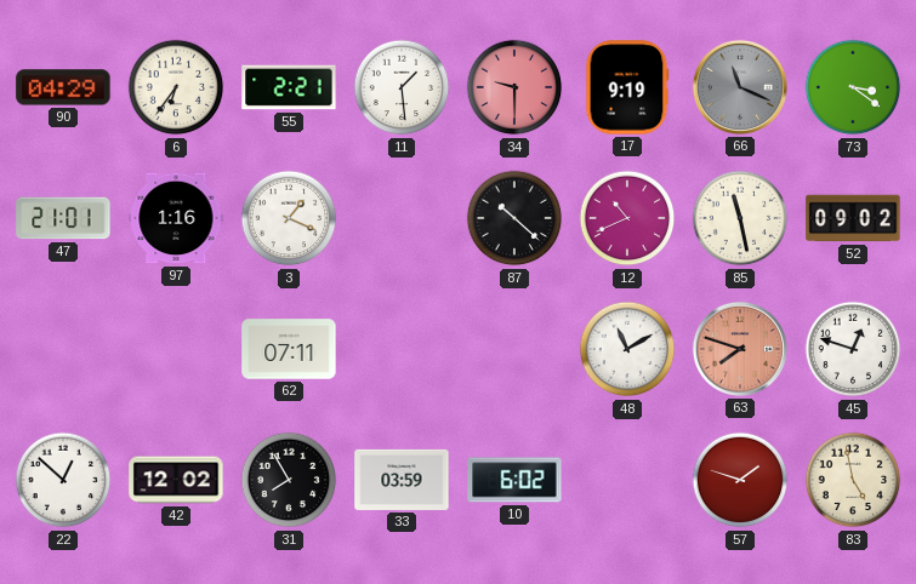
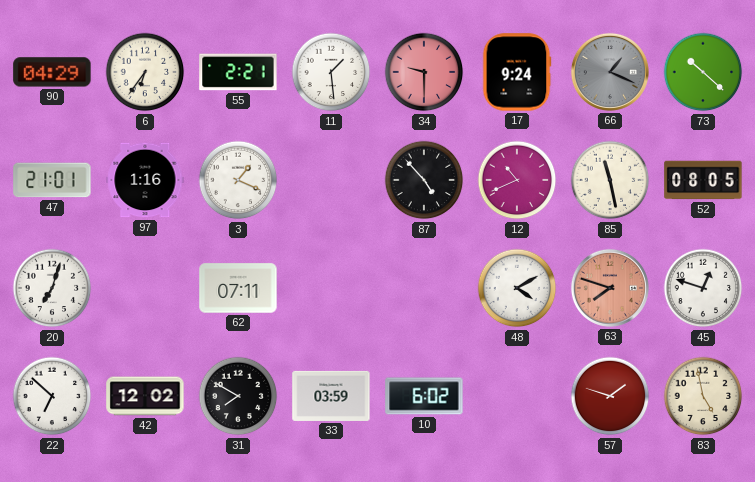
17: 9:19 -> 9:24
66: 11:19 -> 1:19
73: 3:21 -> 10:22
87: 10:22 -> 4:53
52: 09:02 -> 08:05
20: none -> 7:03
48: 11:10 -> 4:10
22: 12:52 -> 6:52
31: 7:55 -> 7:50
